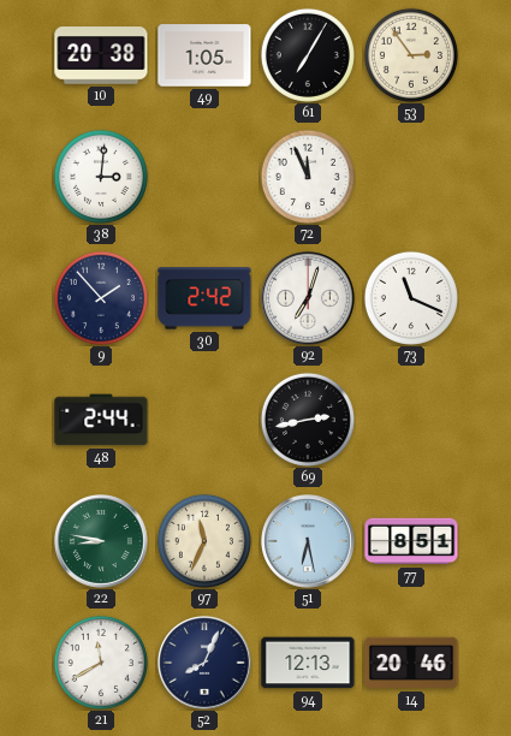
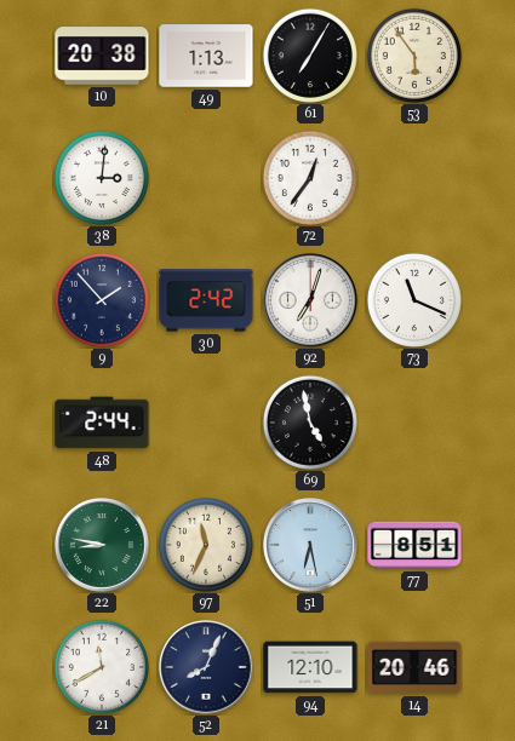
49: 1:05 -> 1:13
53: 2:54 -> 5:54
72: 11:56 -> 12:36
69: 2:43 -> 4:58
94: 12:13 -> 12:10
